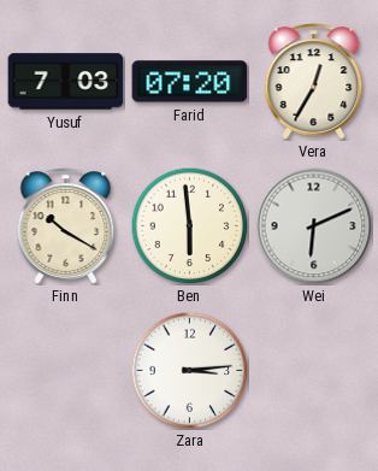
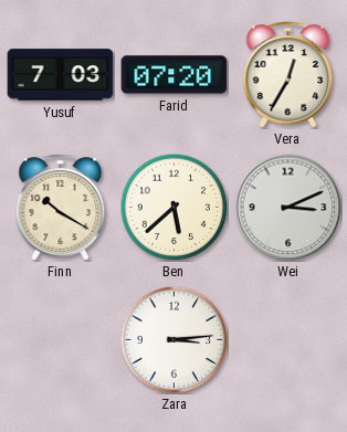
Ben: 5:59 -> 5:38
Wei: 6:11 -> 3:11
